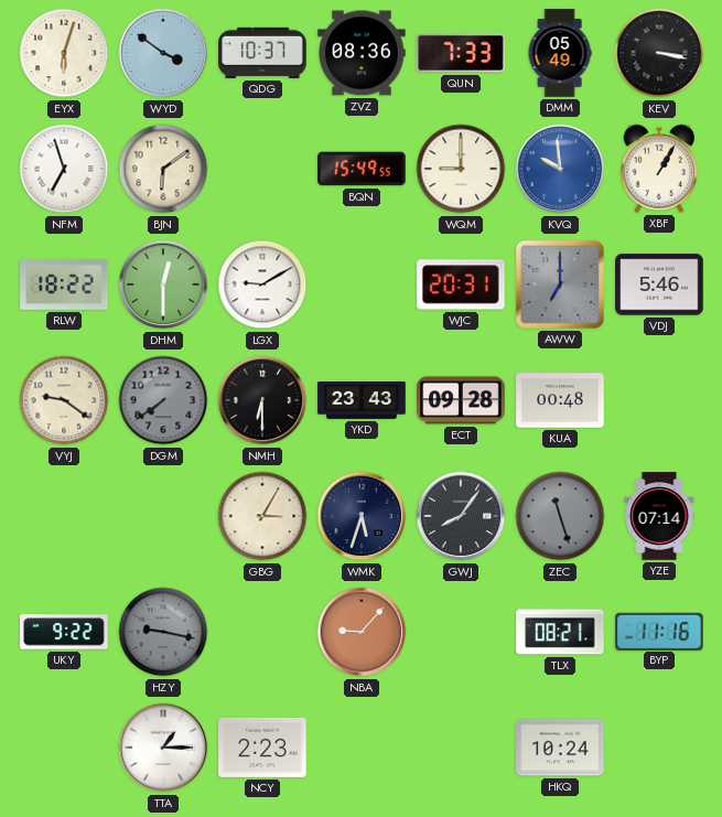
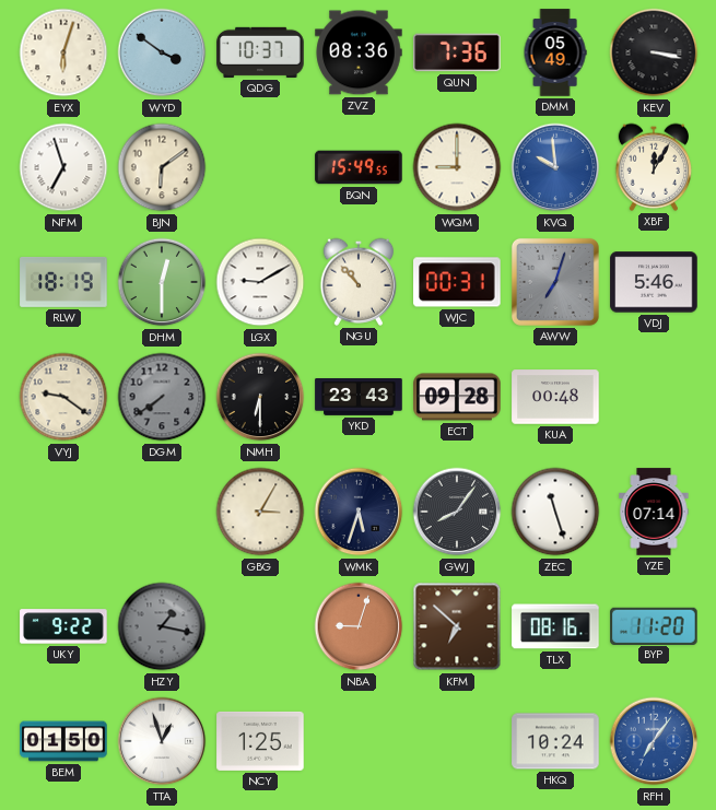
QUN: 7:33 -> 7:36
XBF: 1:05 -> 12:05
RLW: 18:22 -> 18:19
NGU: none -> 10:53
WJC: 20:31 -> 00:31
AWW: 7:00 -> 7:03
ZEC dial: grey -> white
HZY: 9:17 -> 1:17
NBA: 9:07 -> 9:03
KFM: none -> 6:52
TLX: 08:21 -> 08:16
BYP: 11:16 -> 11:20
BEM: none -> 01:50
TTA: 1:15 -> 12:57
NCY: 2:23 -> 1:25
RFH: none -> 7:06
